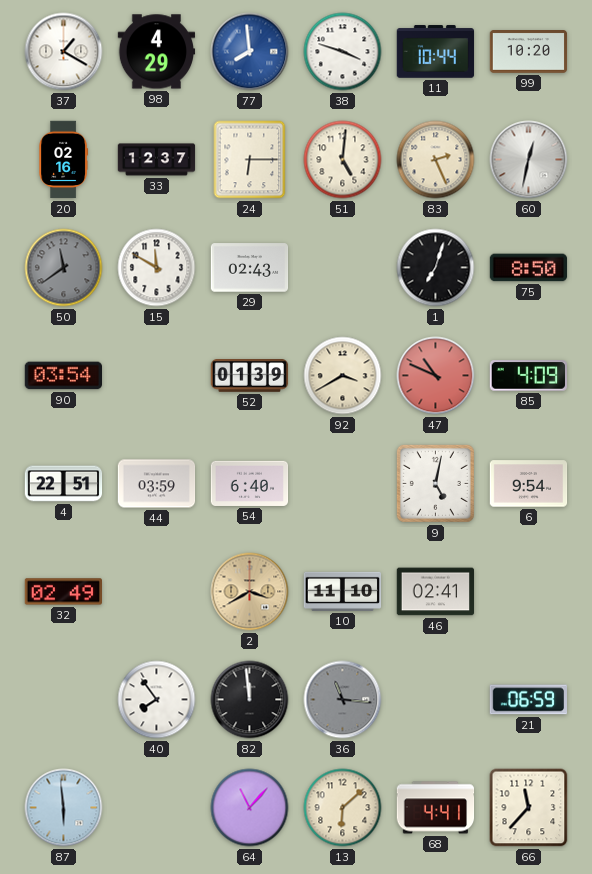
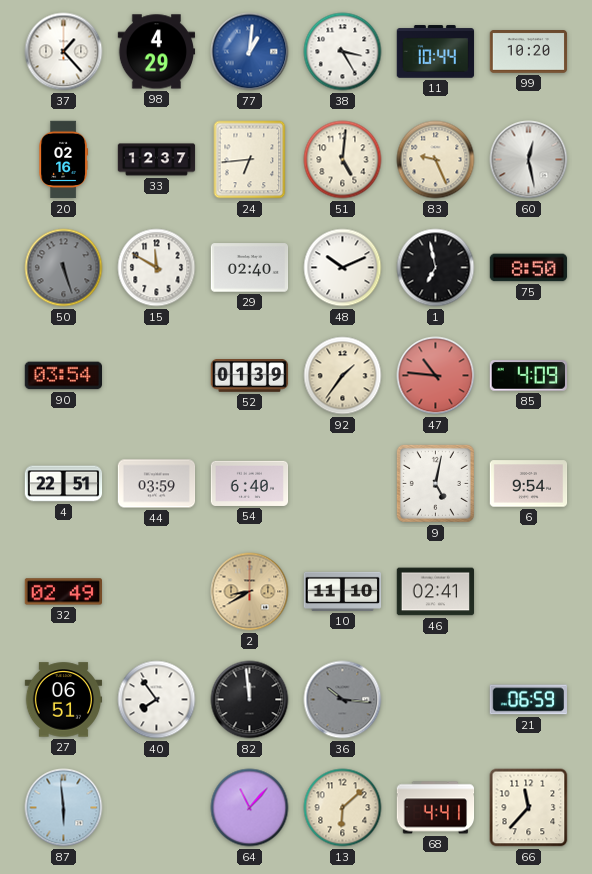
37: 1:20 -> 1:23
77: 7:59 -> 1:01
38: 3:48 -> 3:25
24: 6:15 -> 6:44
83: 2:26 -> 9:26
60: 12:32 -> 12:28
50: 11:39 -> 5:27
29: 02:43 -> 02:40
48: none -> 10:11
1: 7:03 -> 6:58
92: 3:40 -> 1:36
47: 10:49 -> 10:46
2: 3:40 -> 8:40
27: none -> 06:51
36: 11:16 -> 10:16
